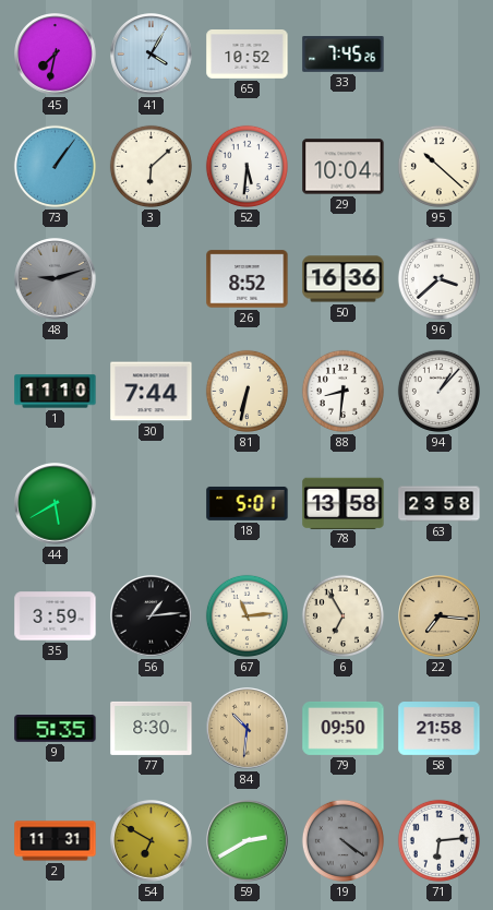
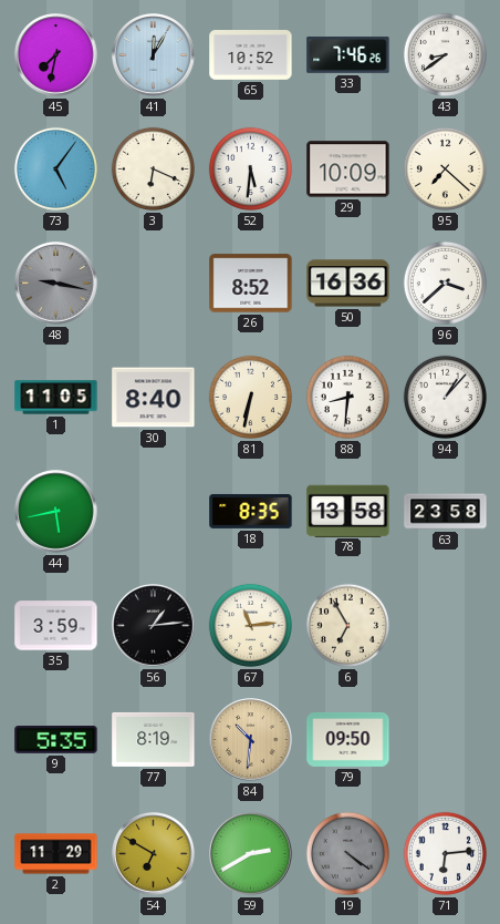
41: 4:05 -> 12:05
33: 7:45 -> 7:46
43: none -> 8:39
73: 1:06 -> 5:06
3: 6:08 -> 6:19
29: 10:04 -> 10:09
95: 10:22 -> 7:22
48: 9:12 -> 9:17
1: 11:10 -> 11:05
30: 7:44 -> 8:40
44: 5:40 -> 5:43
18: 5:01 -> 8:35
22: 7:16 -> none
77: 8:30 -> 8:19
58: 21:58 -> none
2: 11:31 -> 11:29
